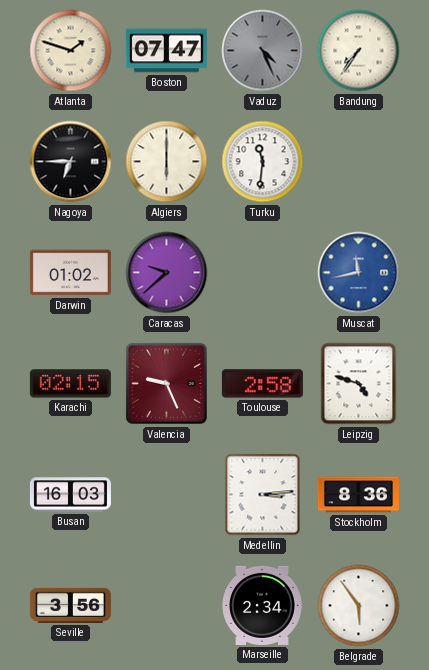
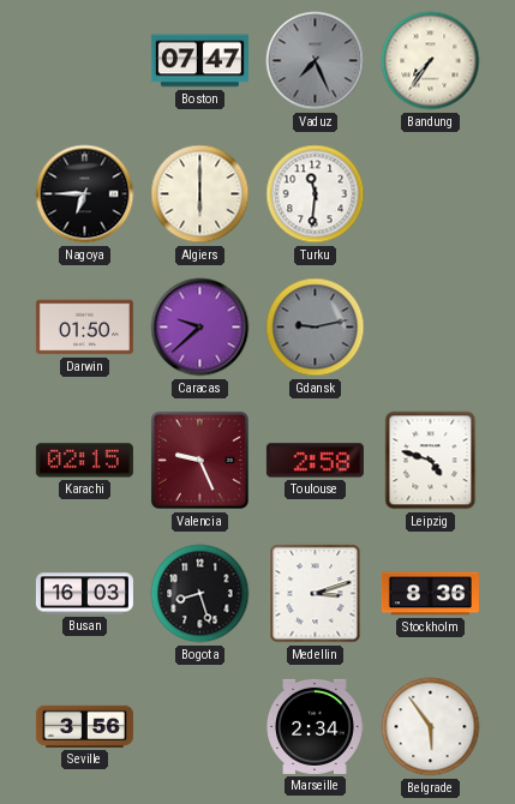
Atlanta: 1:48 -> none
Vaduz: 4:26 -> 7:26
Darwin: 01:02 -> 01:50
Gdansk: none -> 9:13
Muscat: 11:43 -> none
Bogota: none -> 8:27
Medellin: 3:14 -> 3:12
